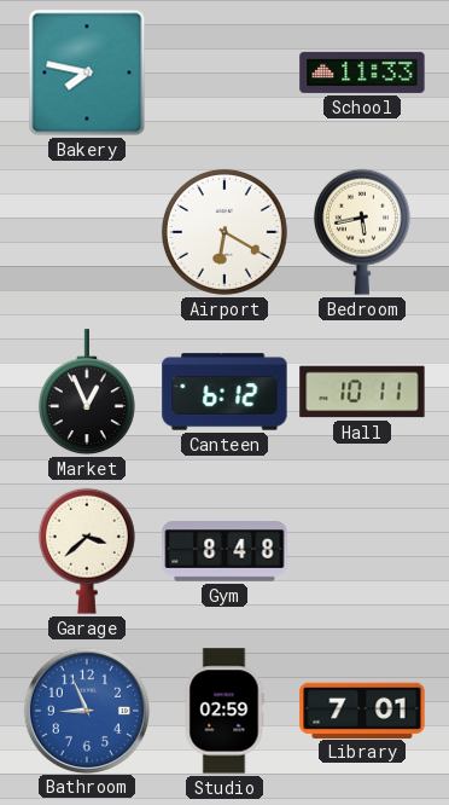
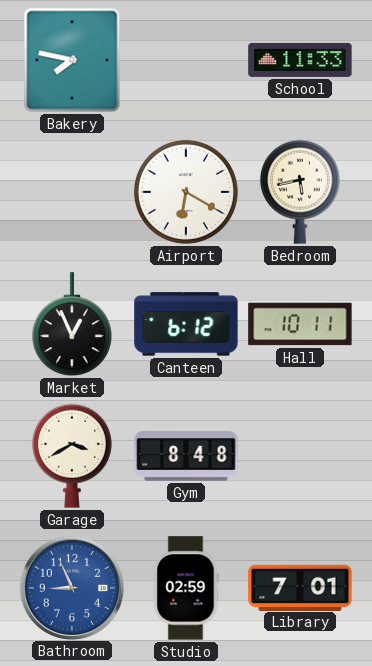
Garage: 3:38 -> 3:40
